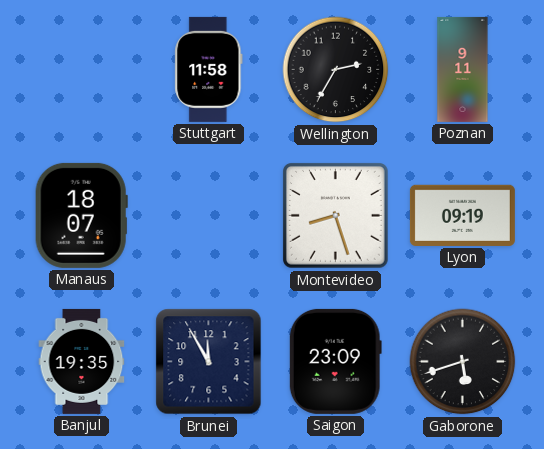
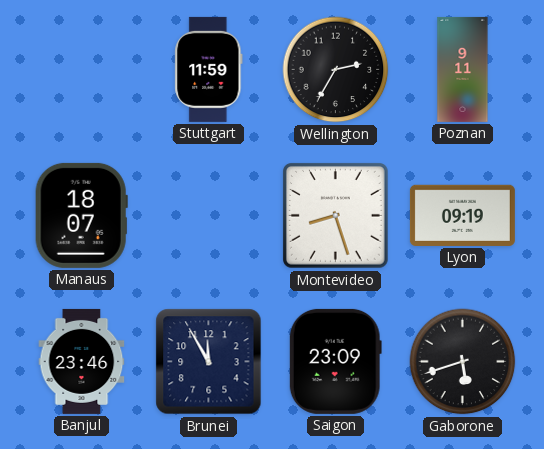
Stuttgart: 11:58 -> 11:59
Banjul: 19:35 -> 23:46
